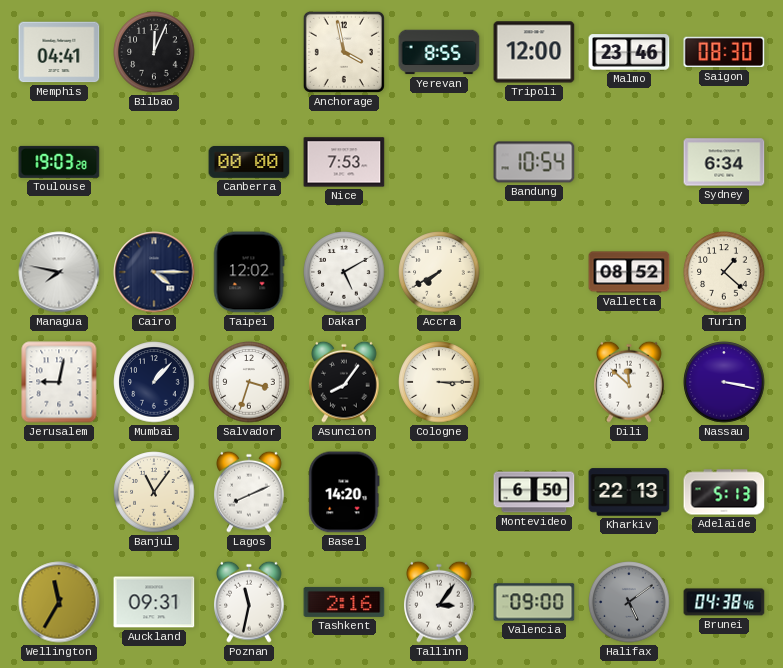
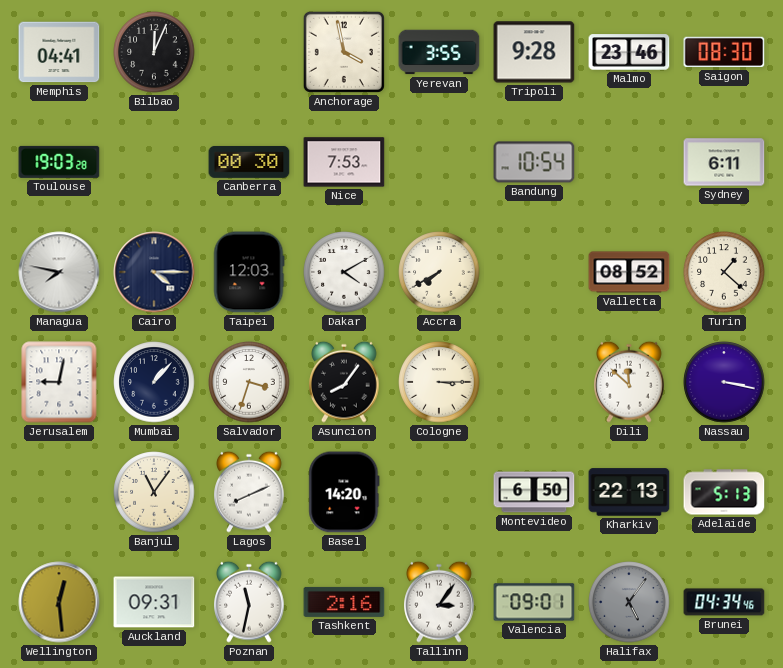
Yerevan: 8:55 -> 3:55
Tripoli: 12:00 -> 9:28
Canberra: 00:00 -> 00:30
Sydney: 6:34 -> 6:11
Taipei: 12:02 -> 12:03
Dakar: 5:10 -> 4:10
Wellington: 11:35 -> 12:29
Valencia: 09:00 -> 09:01
Halifax: 5:09 -> 5:06
Brunei: 04:38 -> 04:34
